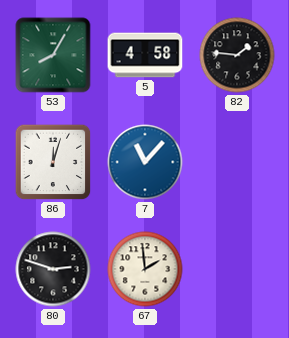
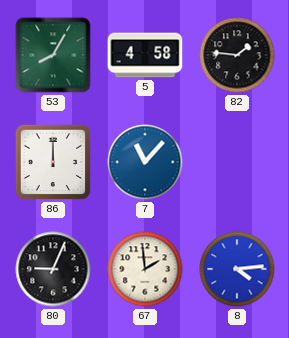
86: 12:03 -> 12:00
80: 2:48 -> 9:04
8: none -> 4:14
